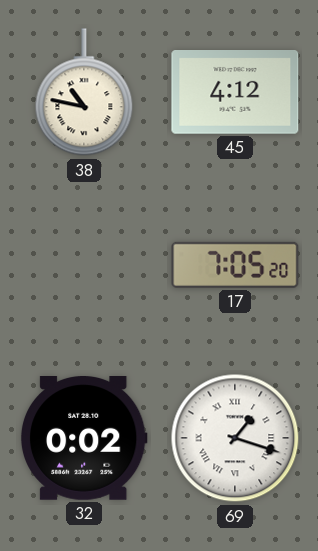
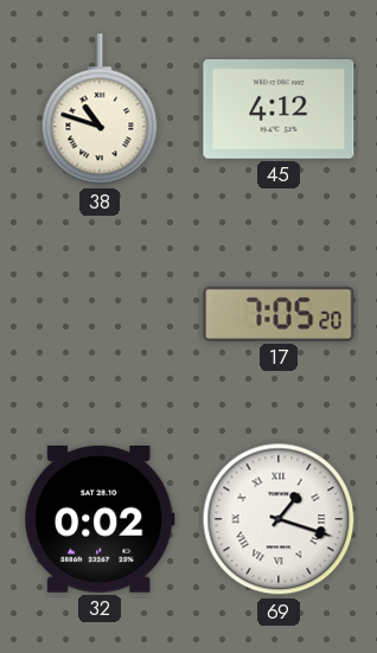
38: 10:47 -> 10:48
